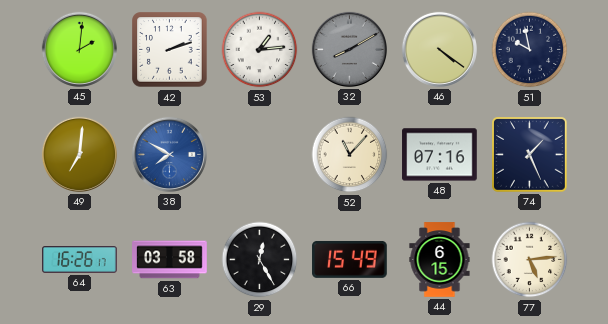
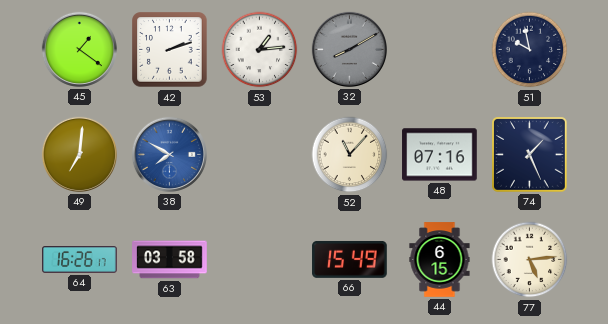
45: 2:01 -> 1:21
46: 4:21 -> none
29: 12:25 -> none
